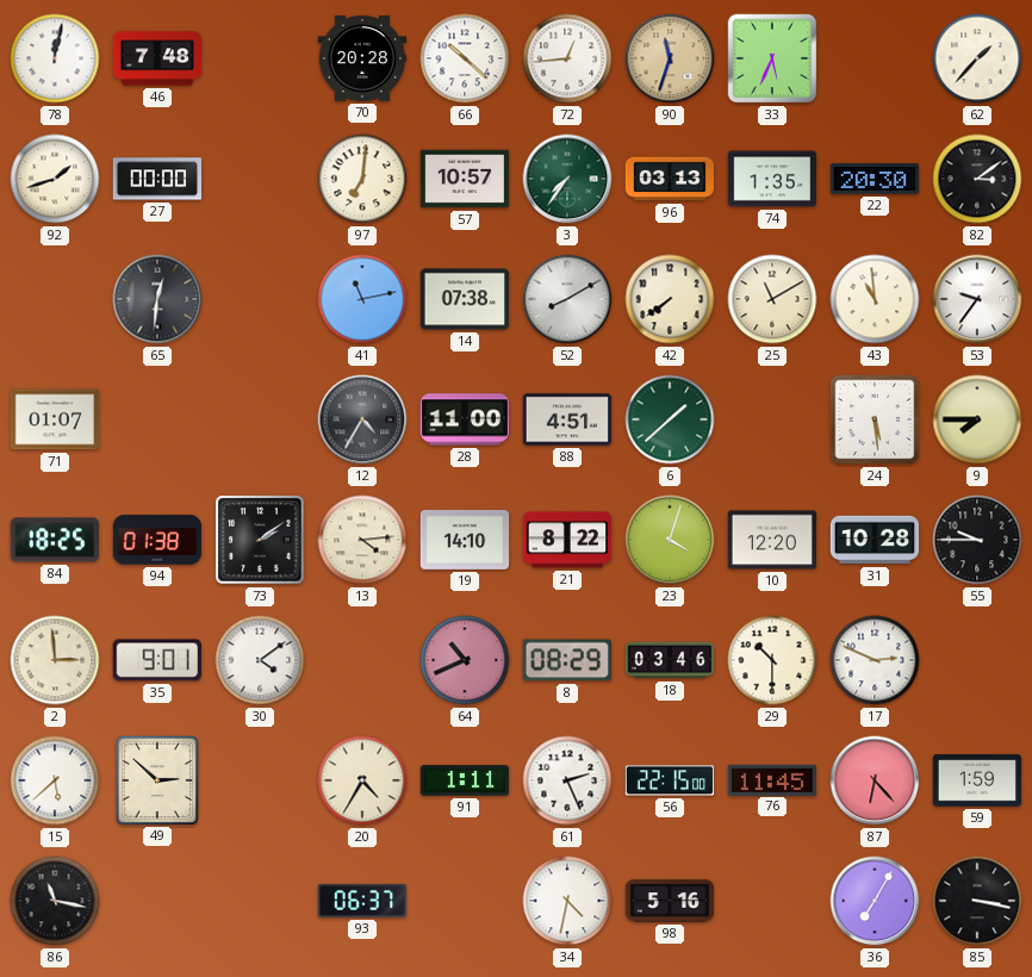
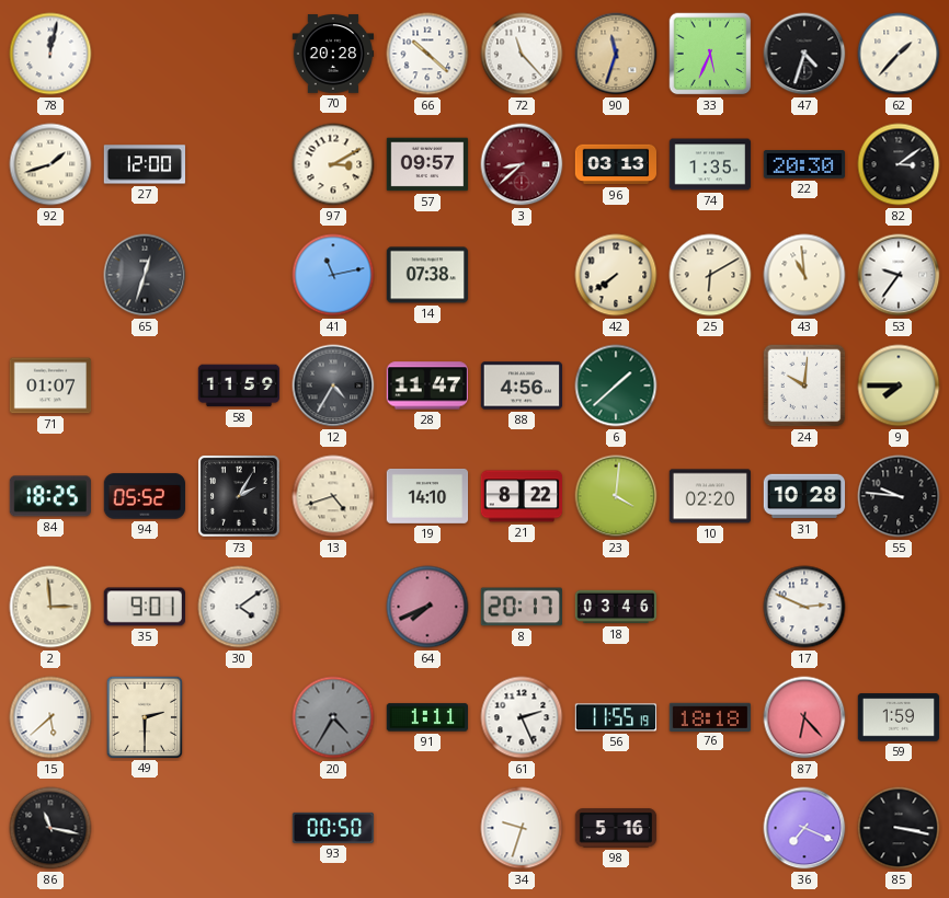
46: 7:48 -> none
72: 12:44 -> 11:23
47: none -> 4:33
27: 00:00 -> 12:00
97: 7:01 -> 3:10
57: 10:57 -> 09:57
3: 7:36 -> 8:38
3 dial: green -> burgundy
65: 12:31 -> 12:33
52: 8:10 -> none
25: 11:10 -> 6:10
58: none -> 11:59
28: 11:00 -> 11:47
88: 4:51 -> 4:56
24: 5:29 -> 10:01
94: 01:38 -> 05:52
73: 2:09 -> 2:05
13: 4:14 -> 4:42
23: 4:03 -> 4:01
10: 12:20 -> 02:20
55: 9:45 -> 9:46
64: 10:41 -> 7:41
8: 08:29 -> 20:17
29: 10:30 -> none
49: 2:52 -> 2:30
20 dial: cream -> grey
56: 22:15 -> 11:55
76: 11:45 -> 18:18
93: 06:37 -> 00:50
34: 4:32 -> 9:33
36: 7:05 -> 7:19
